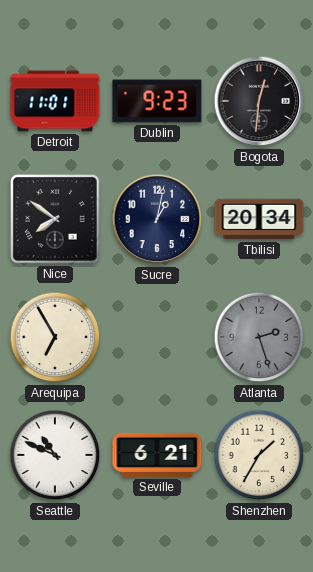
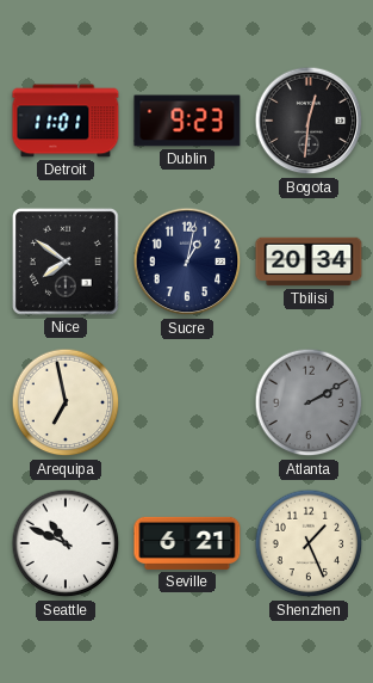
Arequipa: 6:55 -> 6:58
Atlanta: 2:27 -> 2:10
Shenzhen: 1:35 -> 1:26
